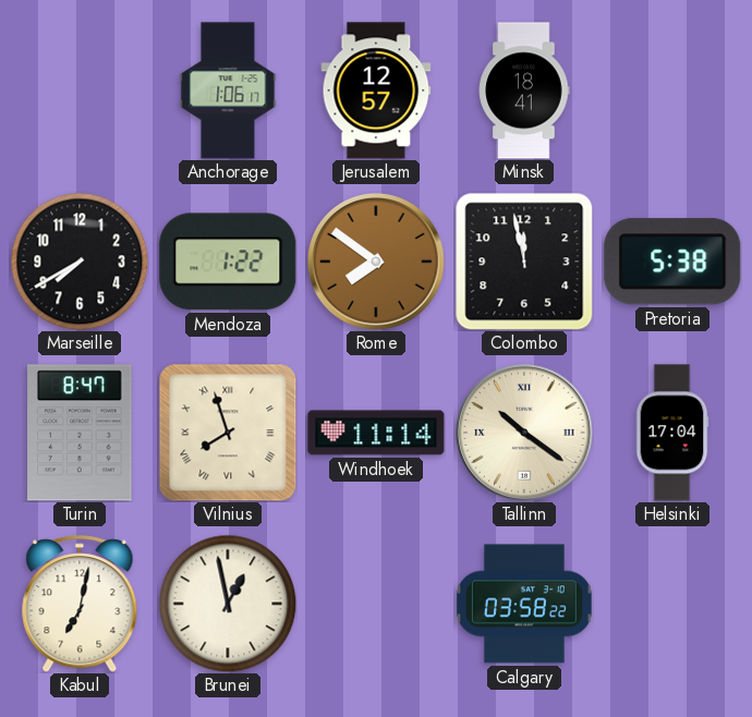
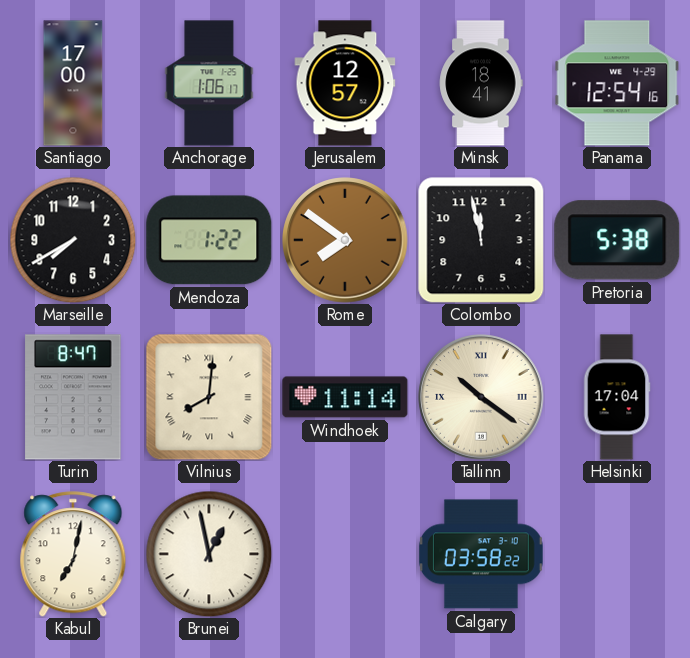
Santiago: none -> 17:00
Panama: none -> 12:54
Vilnius: 7:57 -> 8:01
